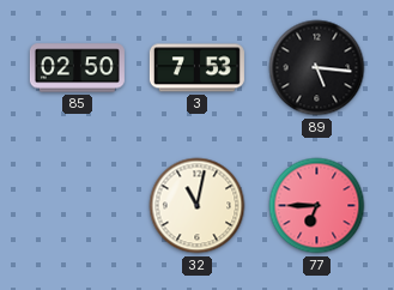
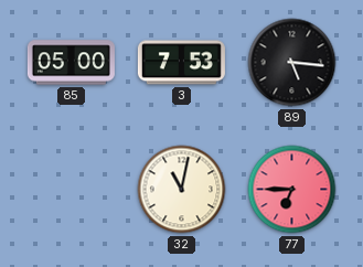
85: 02:50 -> 05:00
